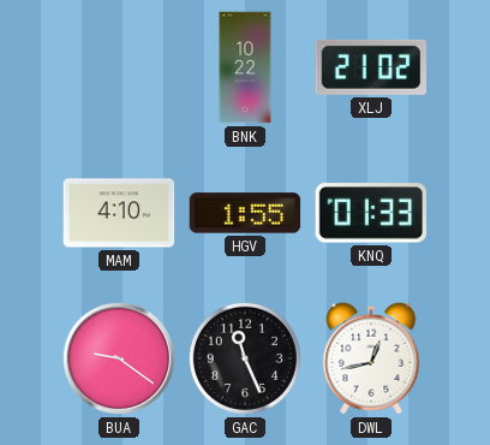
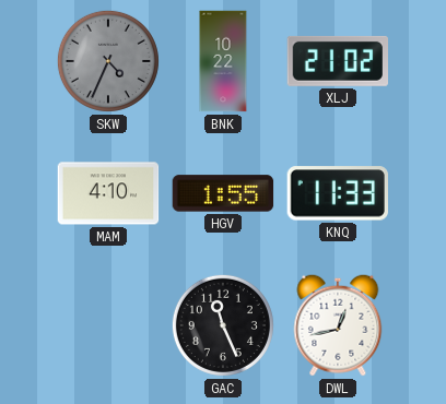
SKW: none -> 4:34
KNQ: 01:33 -> 11:33
BUA: 9:21 -> none
